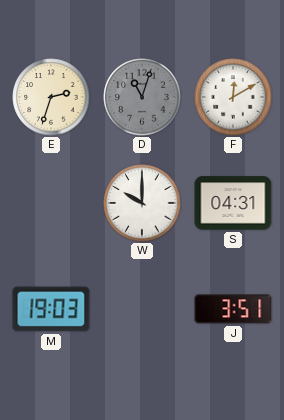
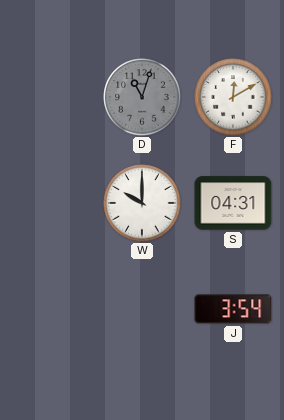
E: 2:33 -> none
M: 19:03 -> none
J: 3:51 -> 3:54
